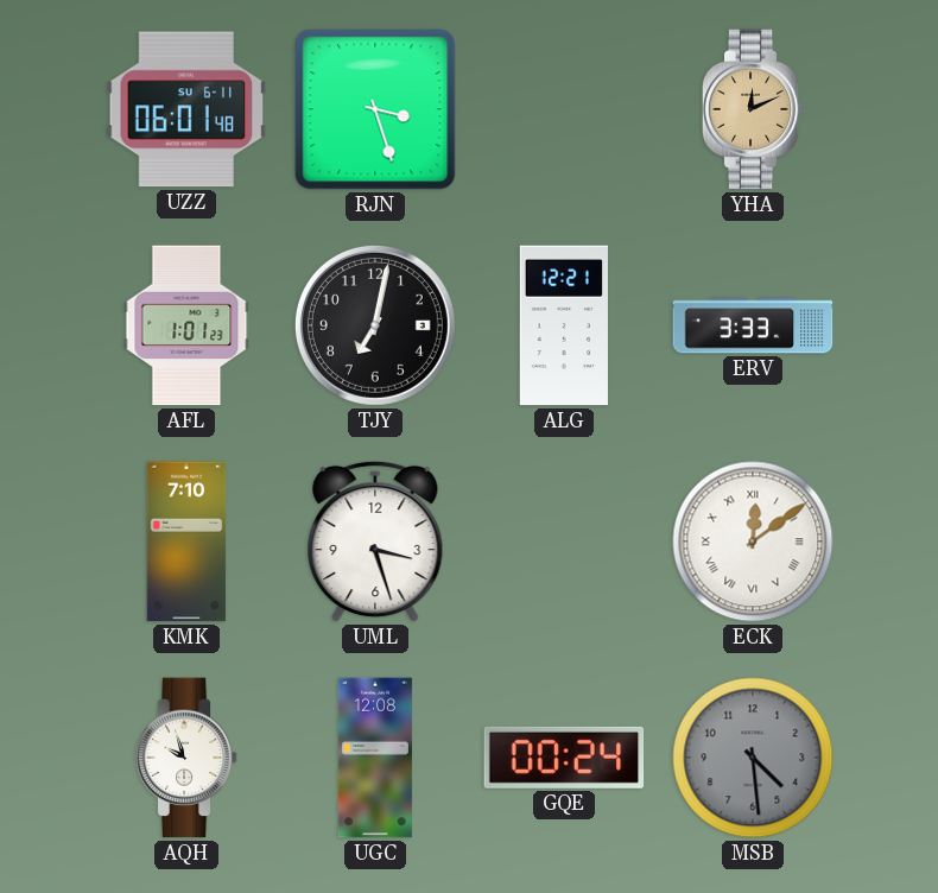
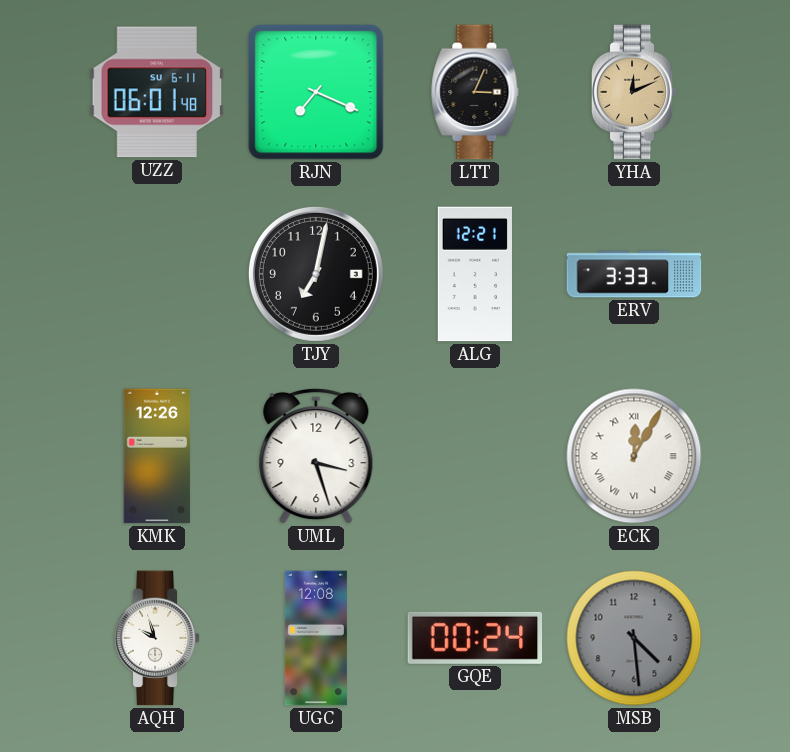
RJN: 3:27 -> 7:19
LTT: none -> 3:04
AFL: 1:01 -> none
KMK: 7:10 -> 12:26
ECK: 12:09 -> 12:05
